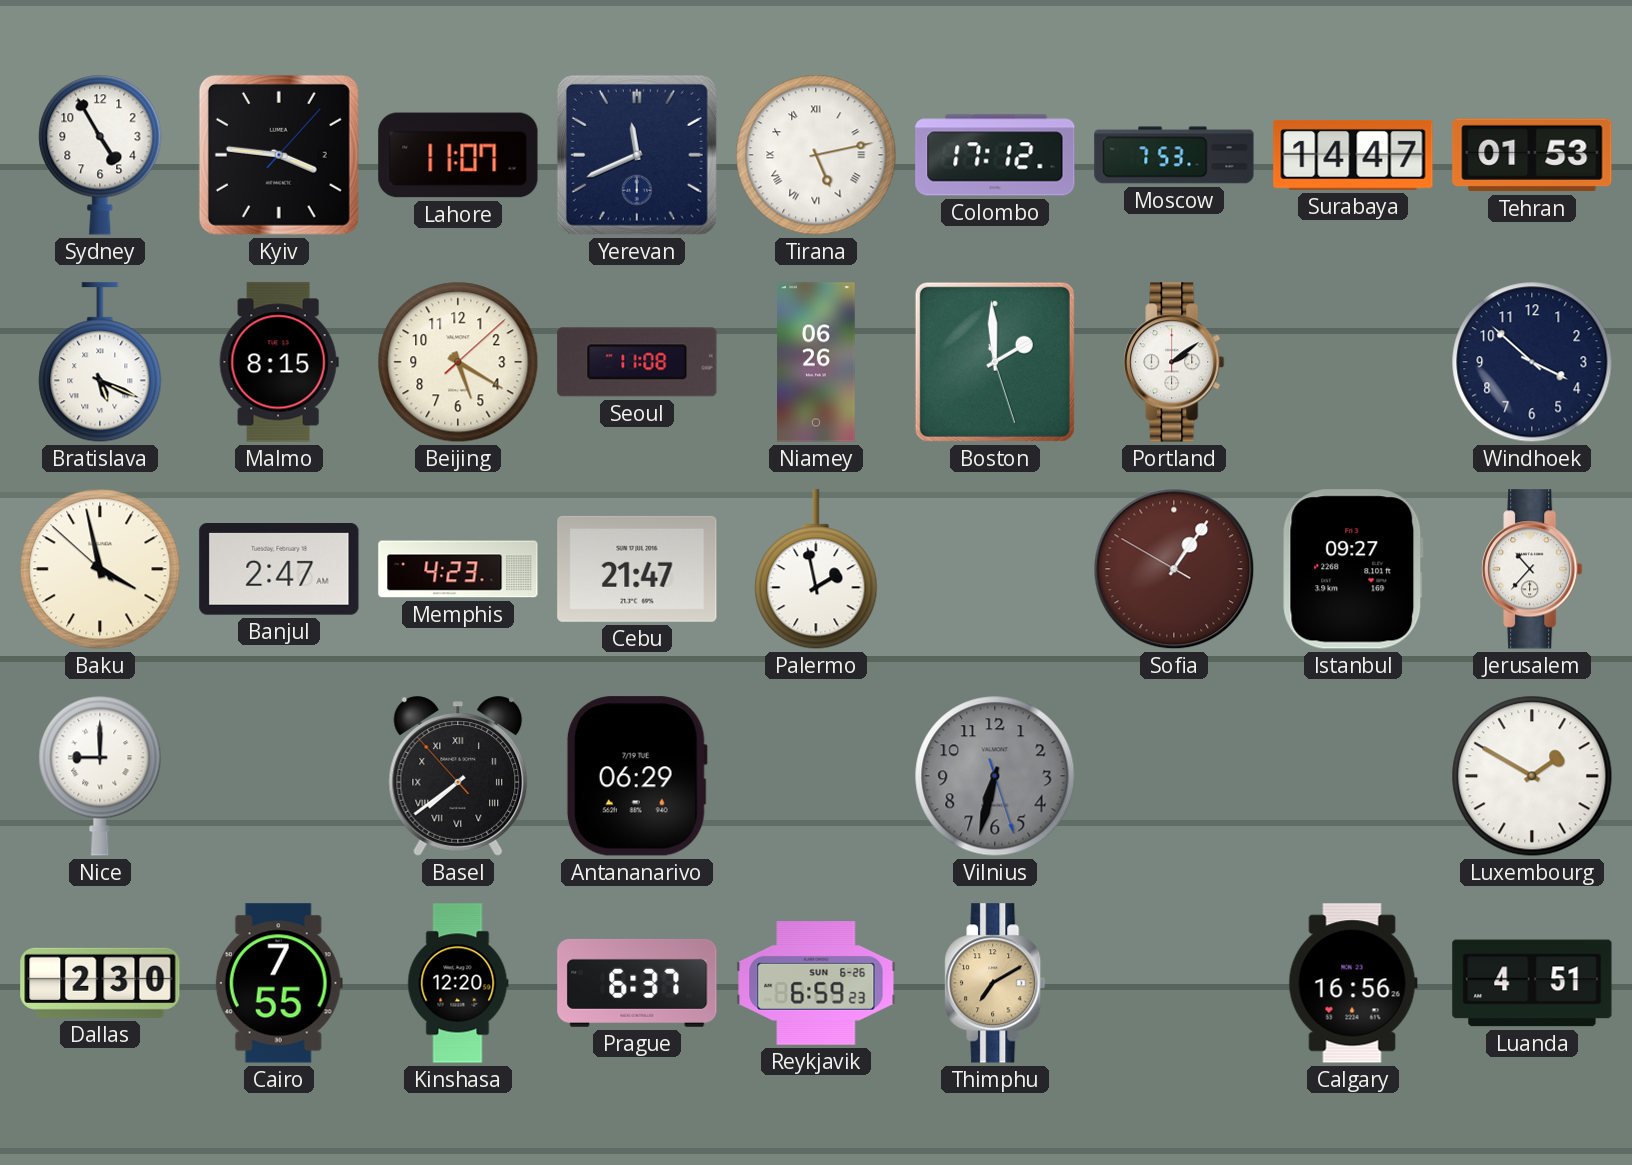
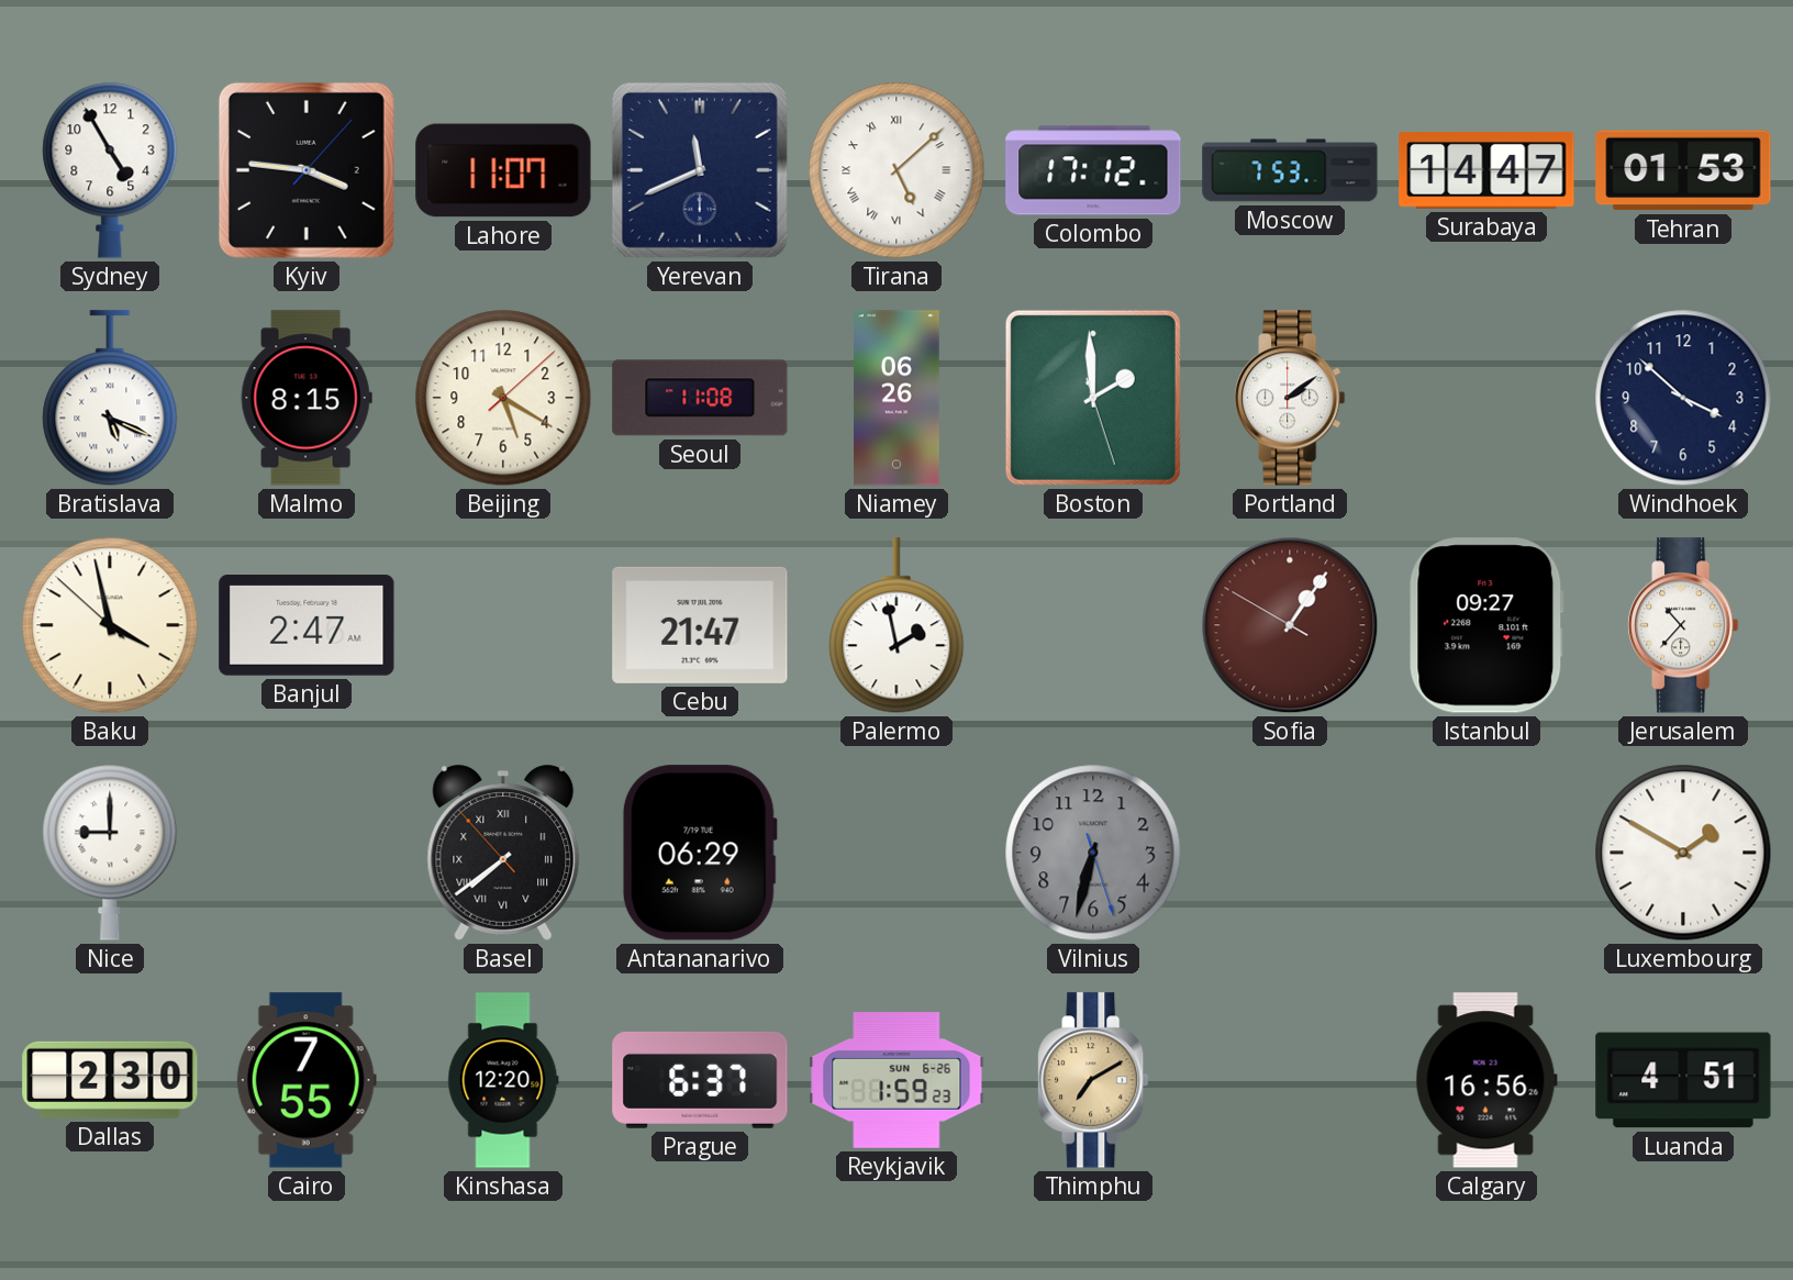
Tirana: 5:13 -> 5:08
Memphis: 4:23 -> none
Reykjavik: 6:59 -> 1:59
